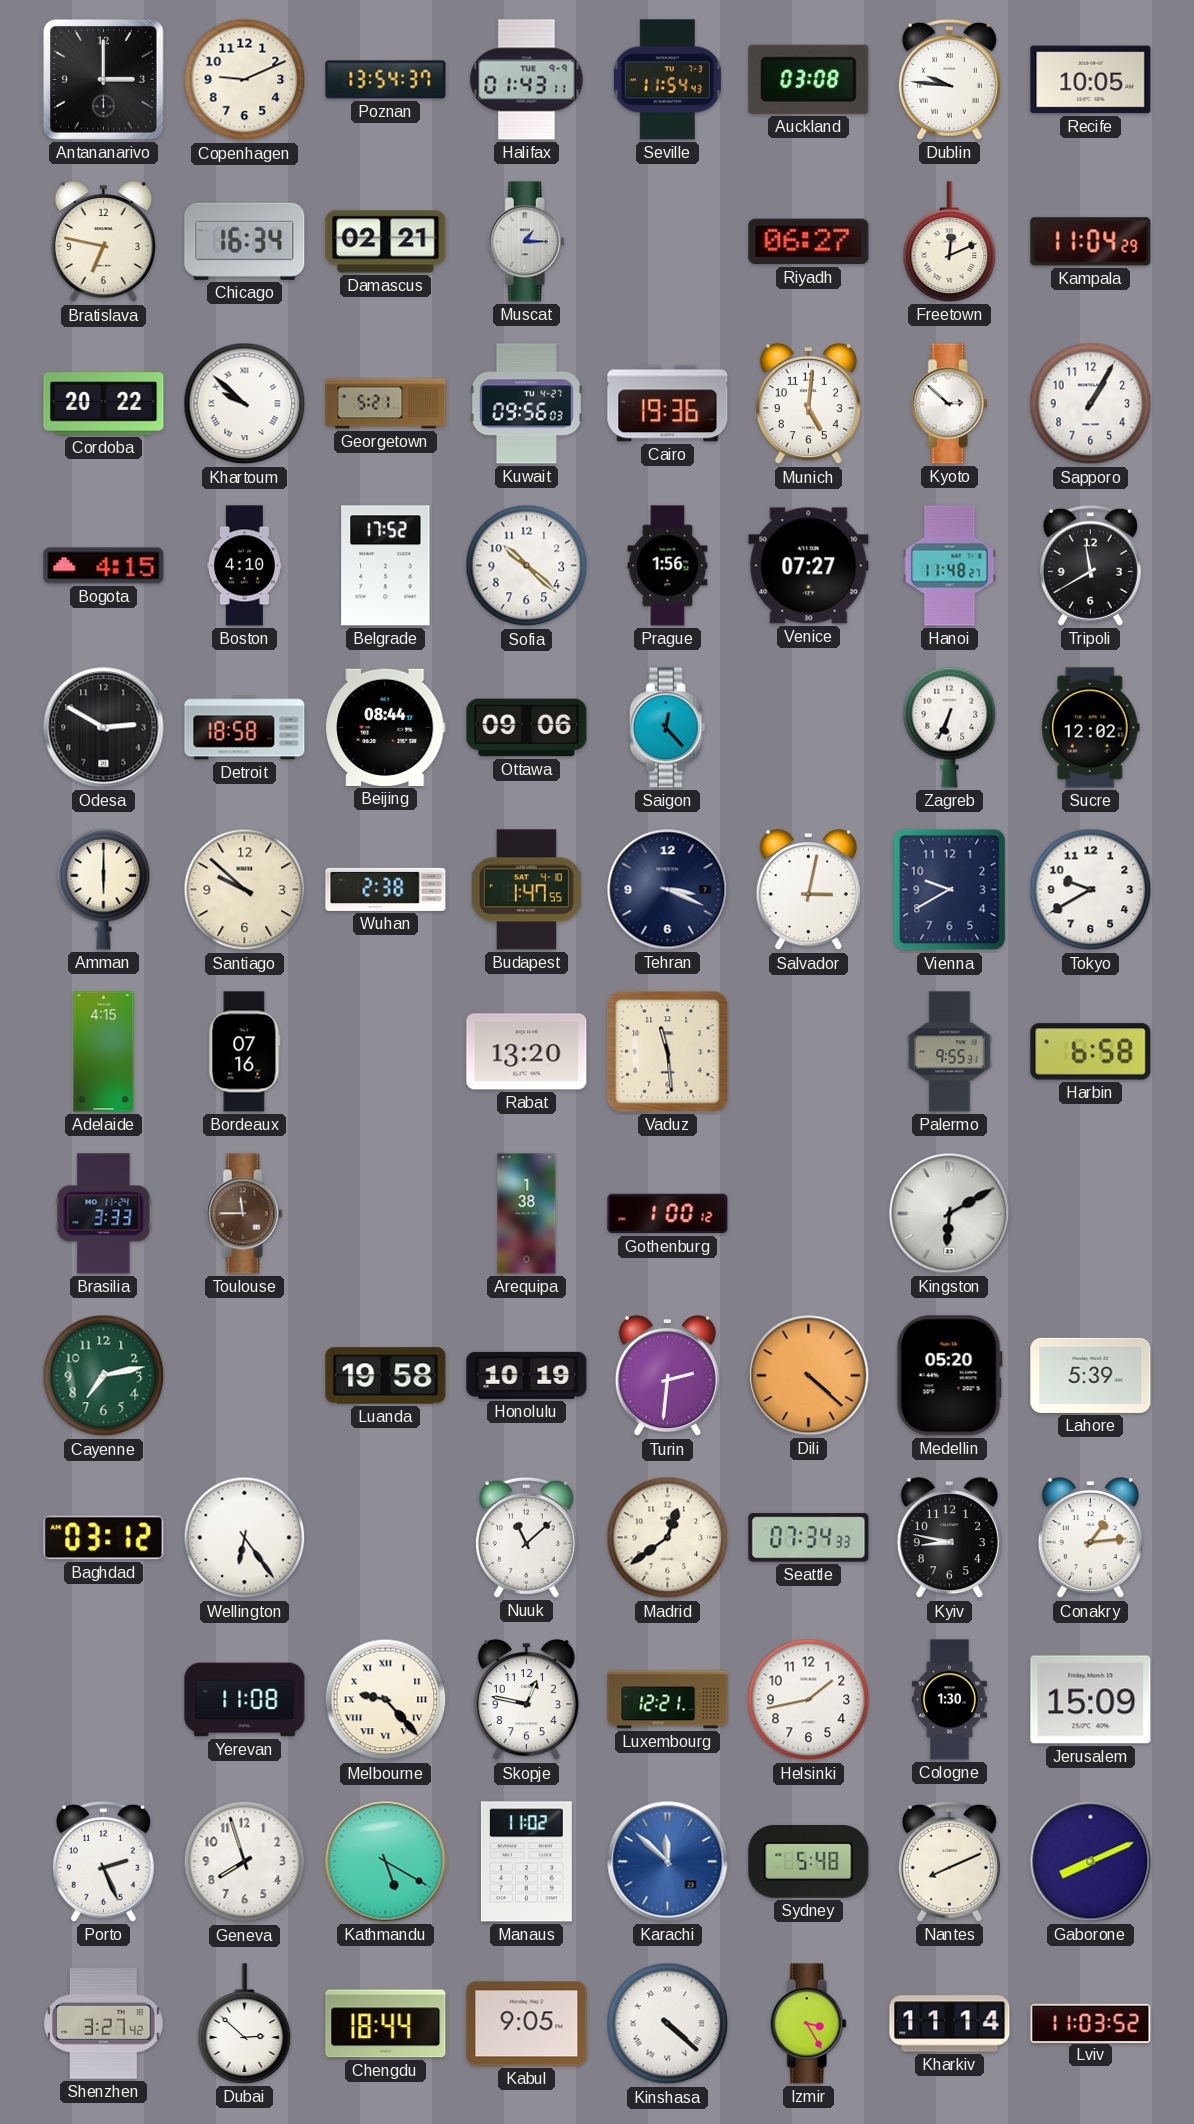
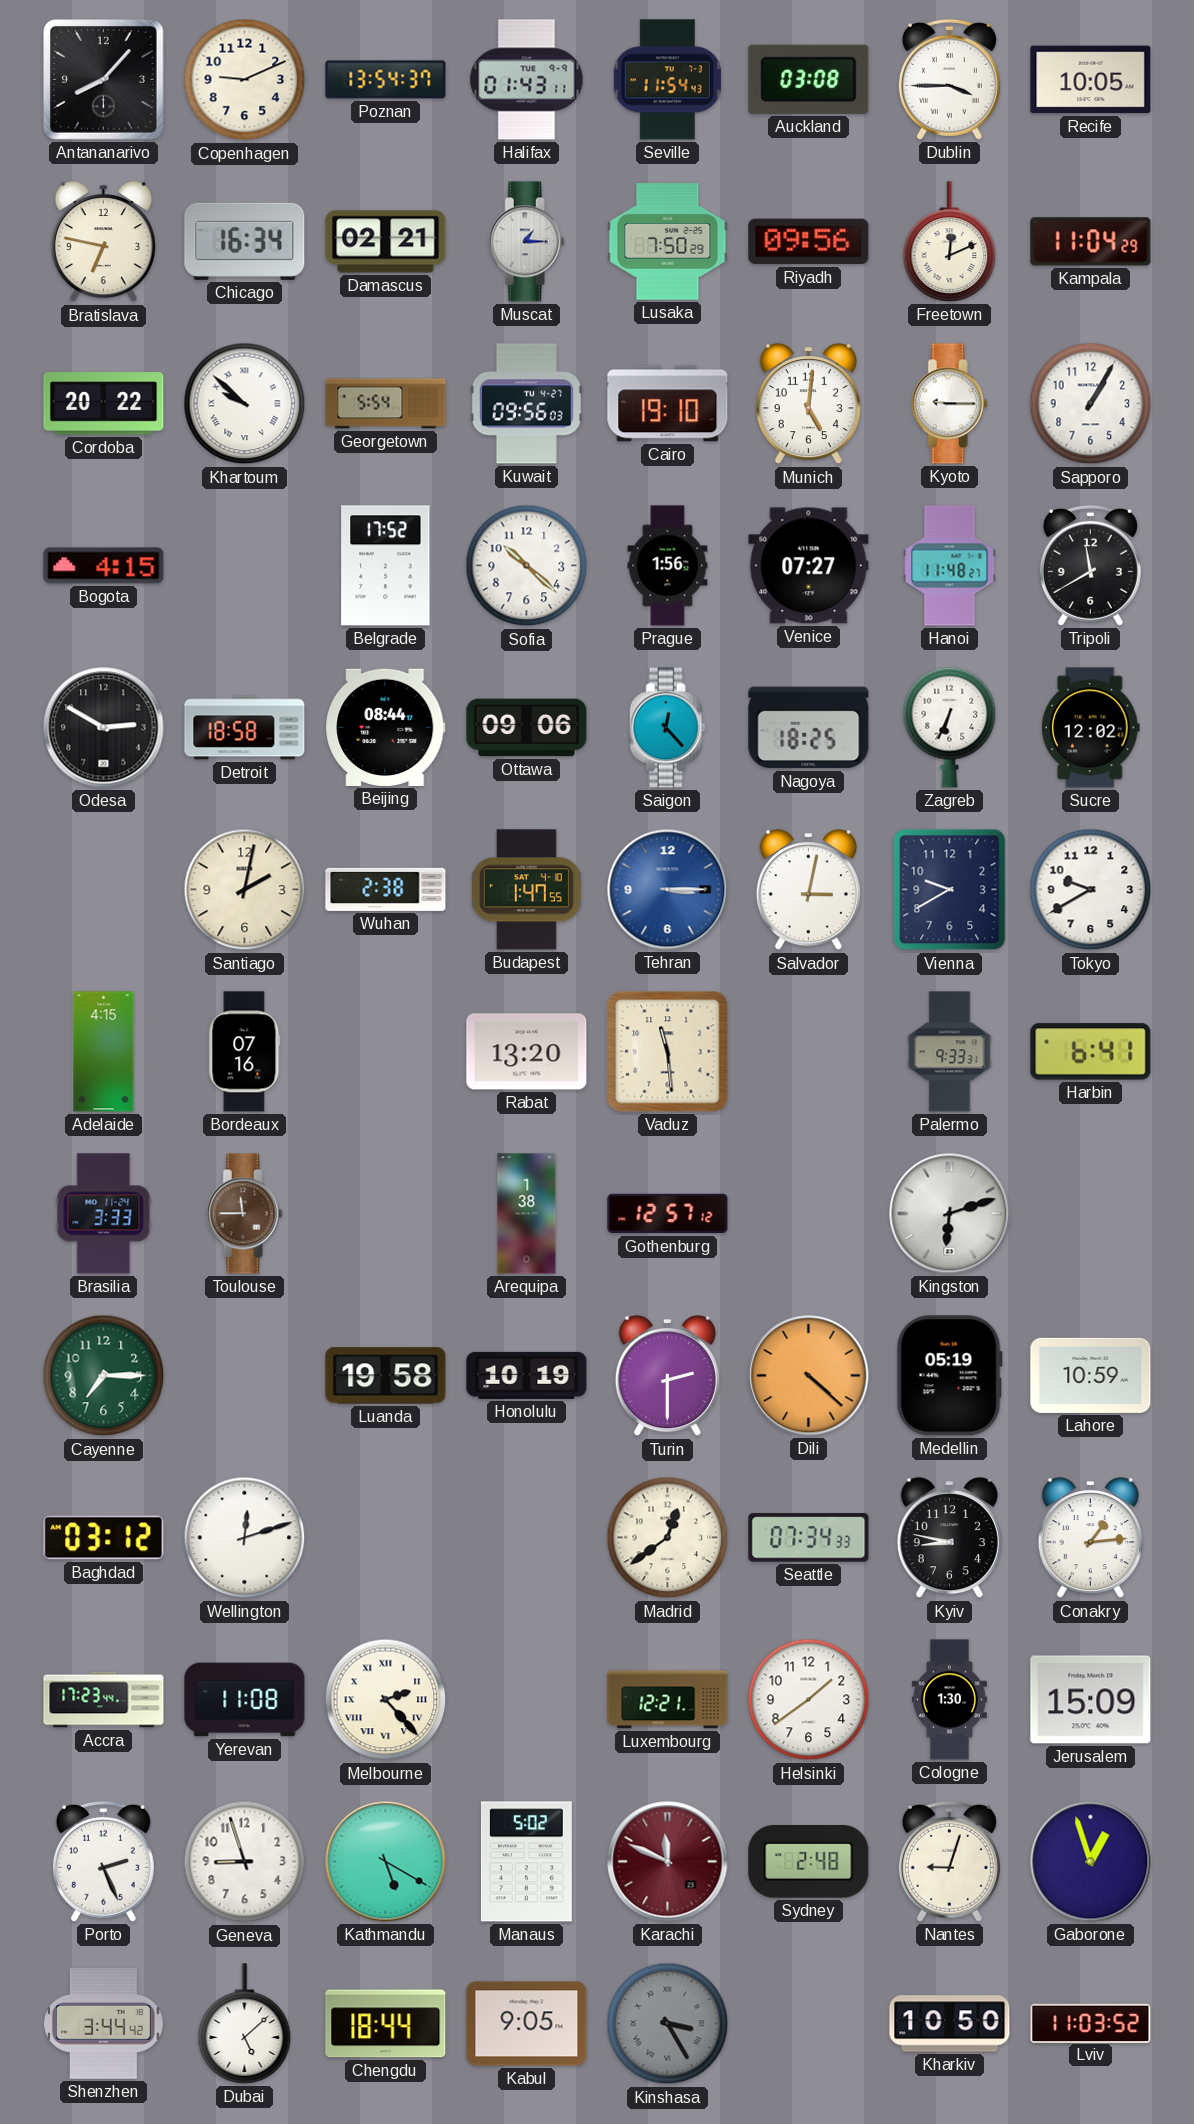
Antananarivo: 3:00 -> 8:07
Dublin: 9:46 -> 3:45
Lusaka: none -> 7:50
Riyadh: 06:27 -> 09:56
Georgetown: 5:21 -> 5:54
Cairo: 19:36 -> 19:10
Kyoto: 2:52 -> 9:15
Boston: 4:10 -> none
Nagoya: none -> 18:25
Amman: 6:00 -> none
Santiago: 9:52 -> 2:02
Tehran: 3:19 -> 3:15
Tehran dial: navy -> blue
Palermo: 9:55 -> 9:33
Harbin: 6:58 -> 6:41
Gothenburg: 1:00 -> 12:57
Kingston: 6:10 -> 6:12
Cayenne: 7:13 -> 7:15
Turin: 2:31 -> 2:30
Medellin: 05:20 -> 05:19
Lahore: 5:39 -> 10:59
Wellington: 6:24 -> 12:12
Nuuk: 11:08 -> none
Accra: none -> 17:23
Melbourne: 9:23 -> 2:23
Skopje: 12:47 -> none
Helsinki: 1:43 -> 1:39
Geneva: 7:57 -> 8:57
Manaus: 11:02 -> 5:02
Karachi: 11:52 -> 11:49
Karachi dial: blue -> burgundy
Sydney: 5:48 -> 2:48
Nantes: 8:11 -> 9:03
Gaborone: 8:11 -> 12:57
Shenzhen: 3:27 -> 3:44
Dubai: 2:52 -> 5:08
Kinshasa: 4:22 -> 3:25
Kinshasa dial: white -> grey
Izmir: 3:25 -> none
Kharkiv: 11:14 -> 10:50
